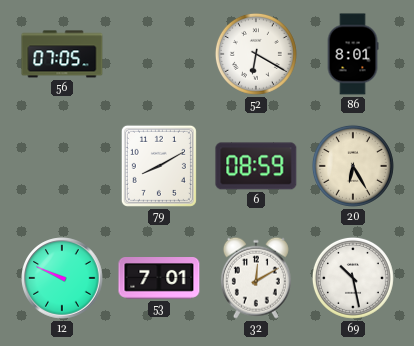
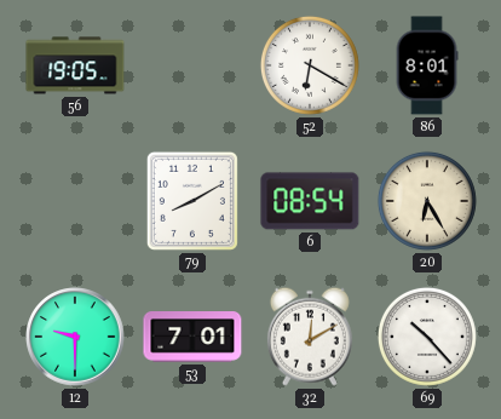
56: 07:05 -> 19:05
6: 08:59 -> 08:54
12: 9:49 -> 9:30
69: 10:28 -> 10:23
